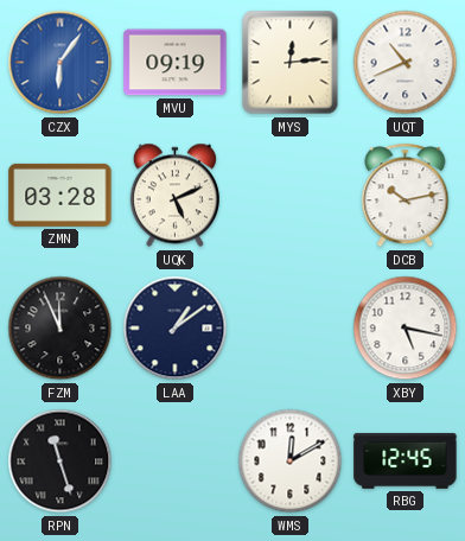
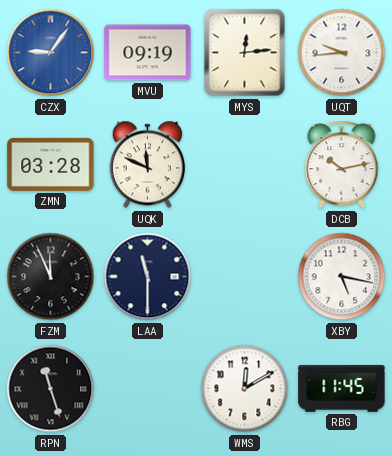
CZX: 6:06 -> 9:06
UQT: 10:41 -> 9:44
UQK: 5:11 -> 11:49
LAA: 1:09 -> 11:30
RBG: 12:45 -> 11:45
